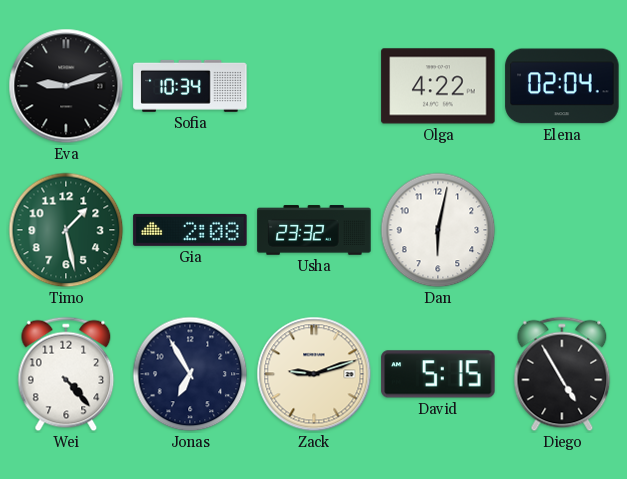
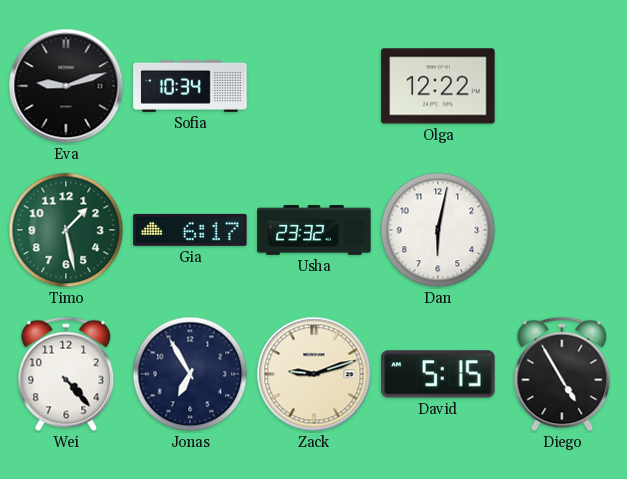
Olga: 4:22 -> 12:22
Elena: 02:04 -> none
Gia: 2:08 -> 6:17
